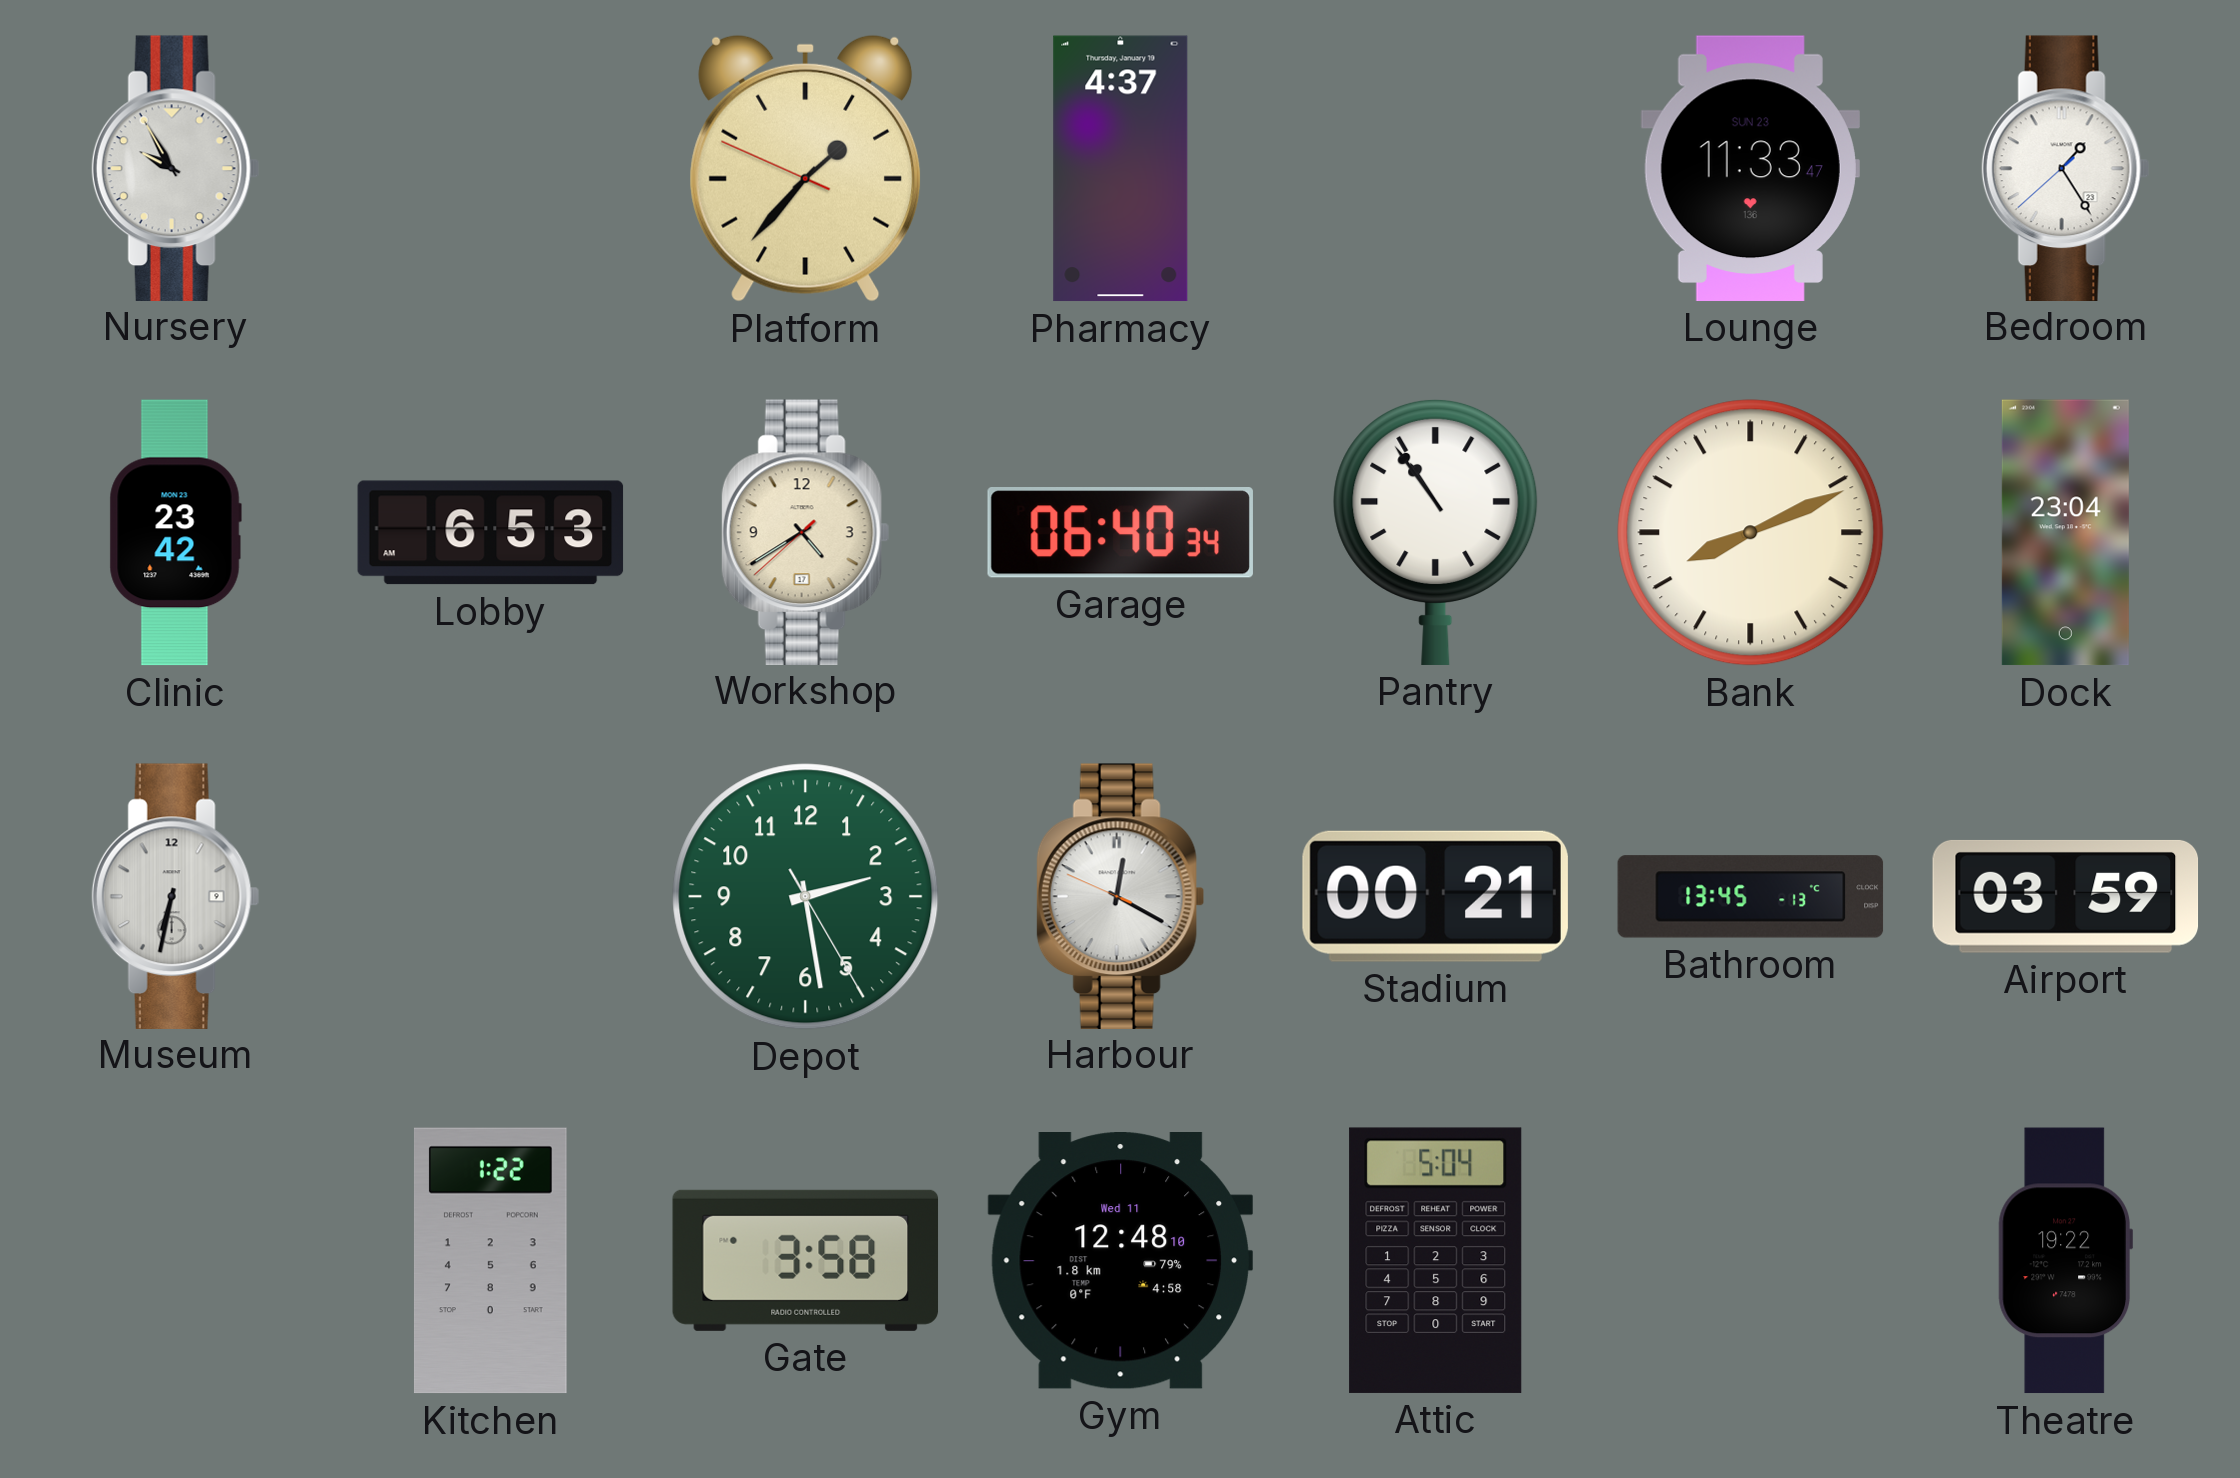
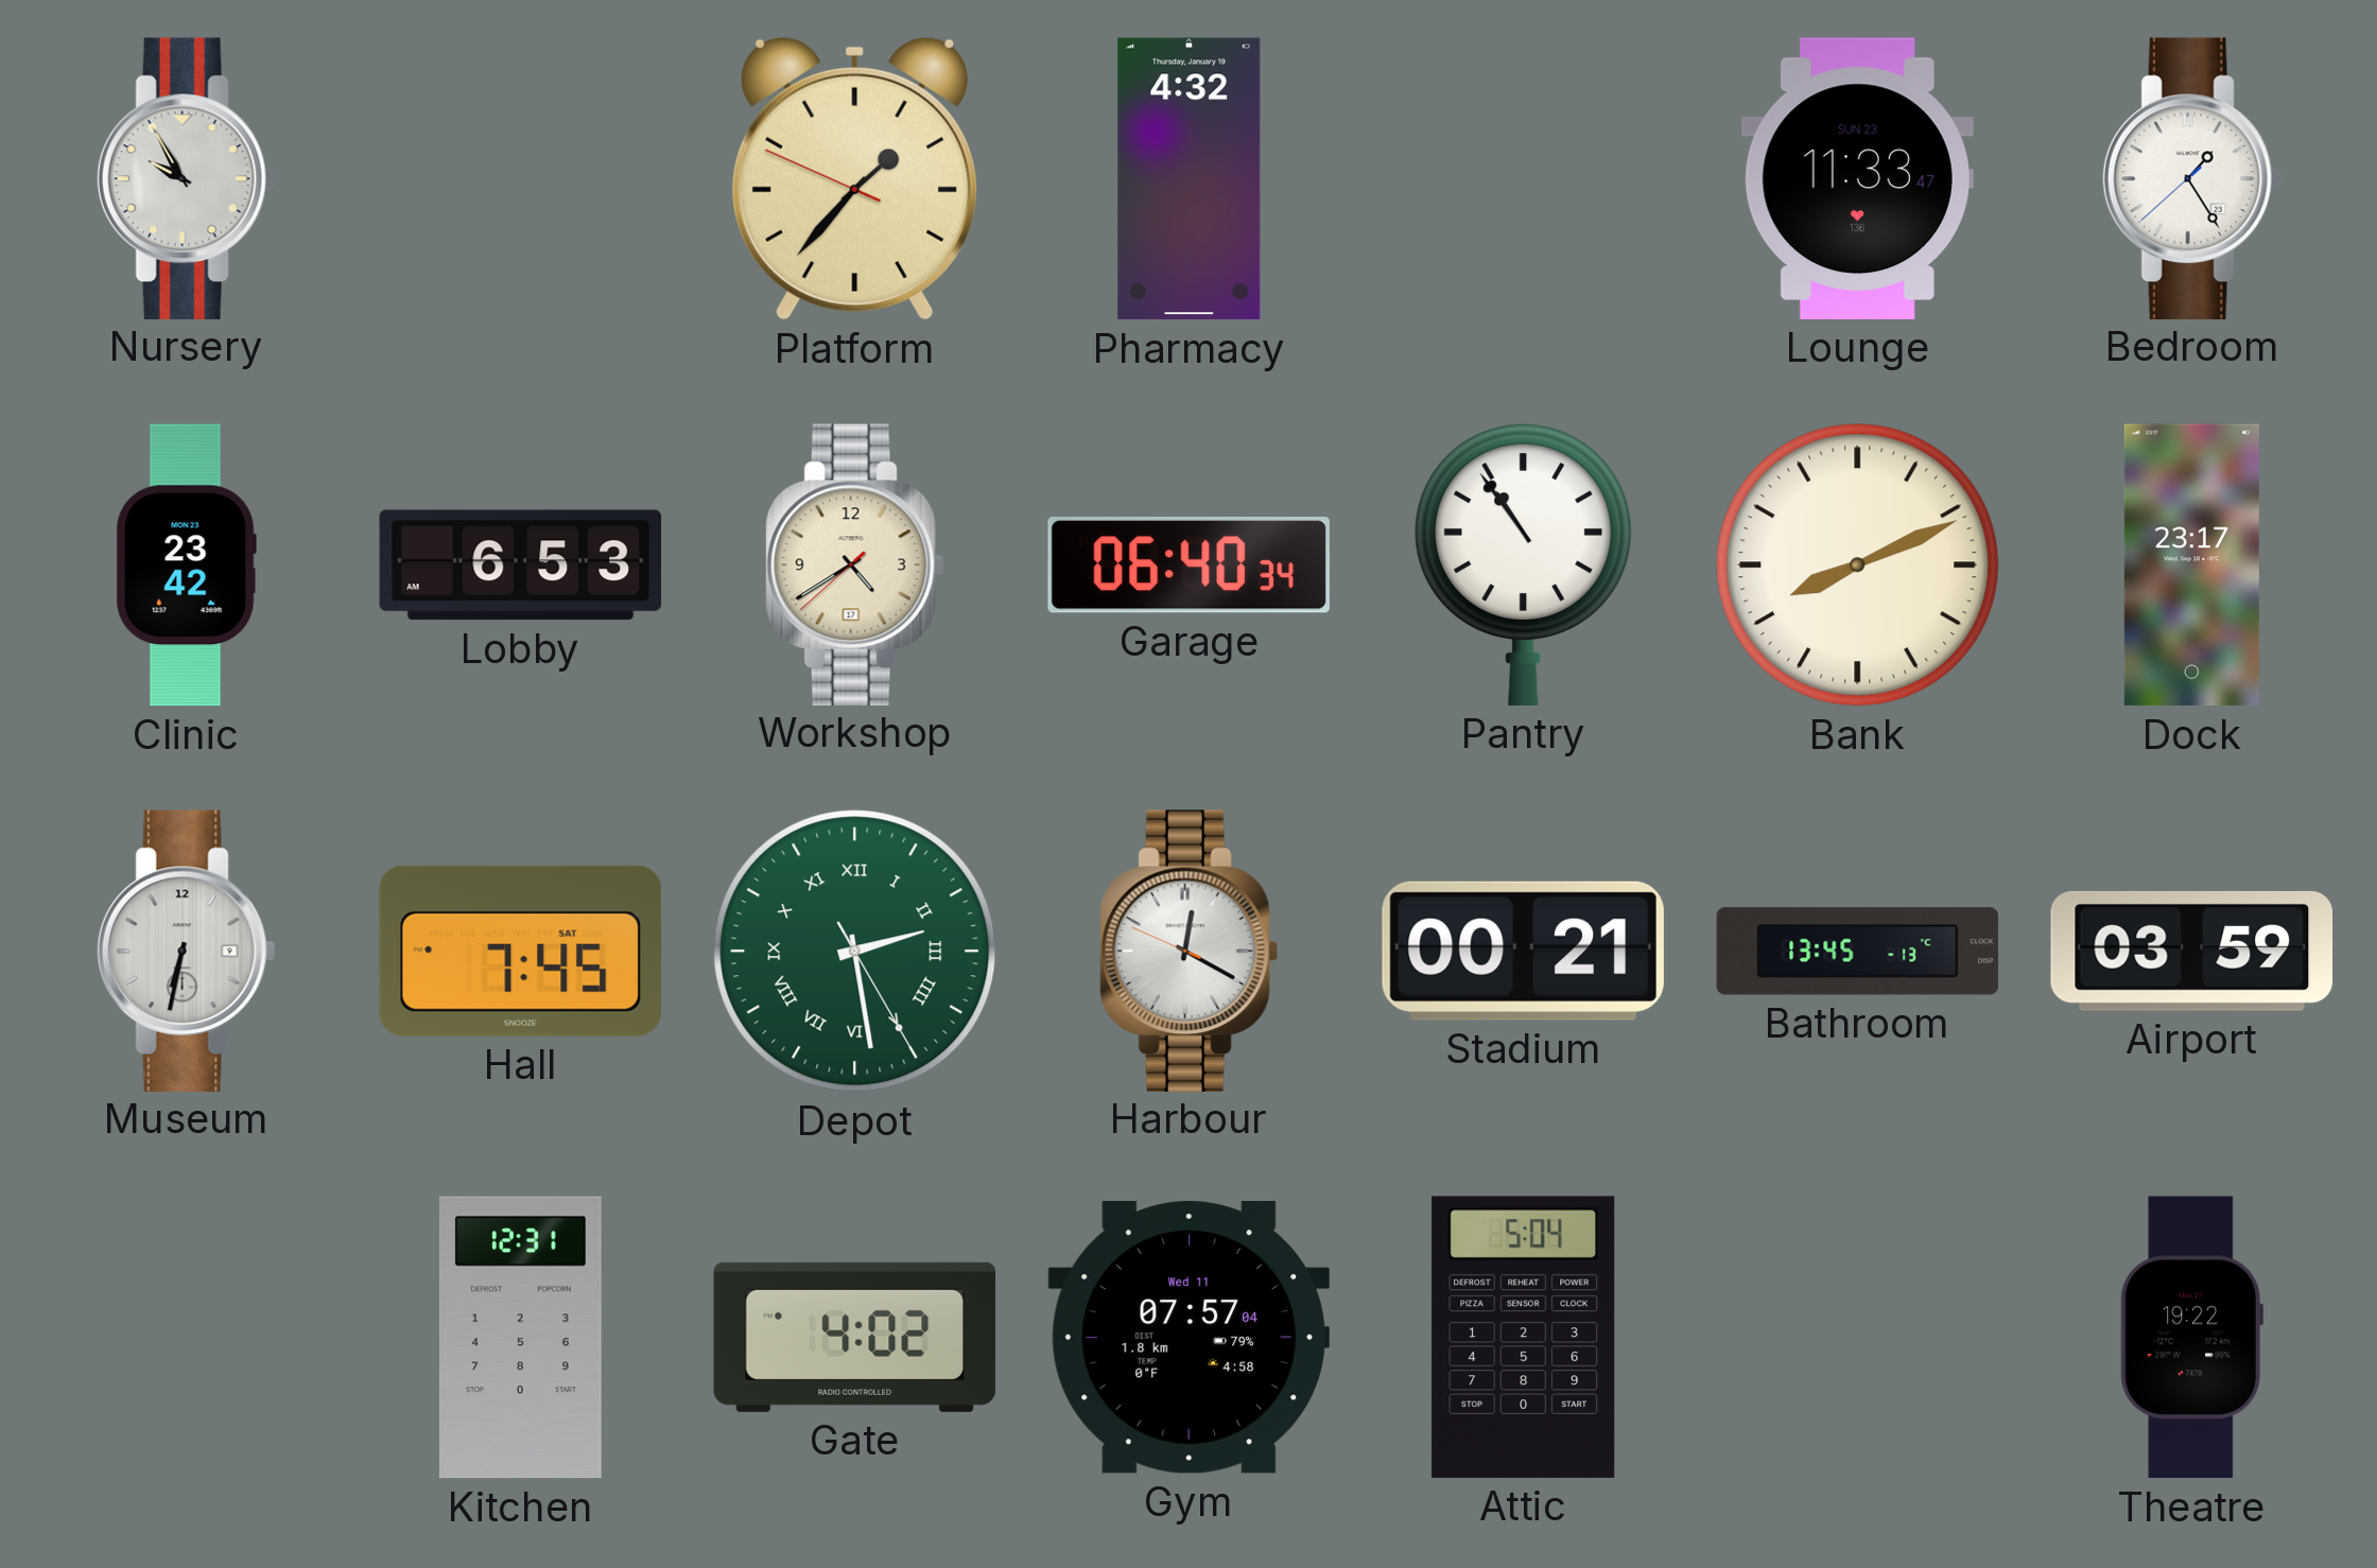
Pharmacy: 4:37 -> 4:32
Dock: 23:04 -> 23:17
Hall: none -> 7:45
Depot numerals: Arabic -> Roman
Kitchen: 1:22 -> 12:31
Gate: 3:58 -> 4:02
Gym: 12:48 -> 07:57
